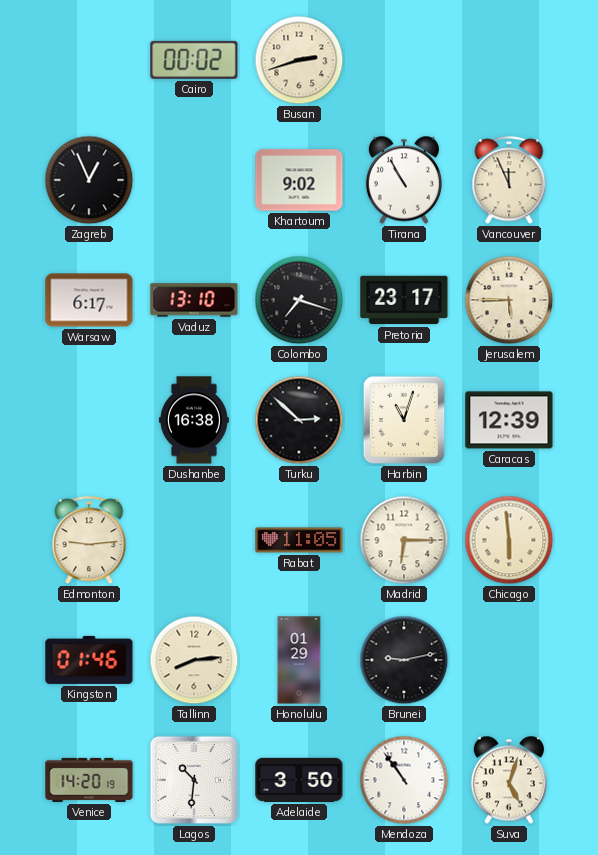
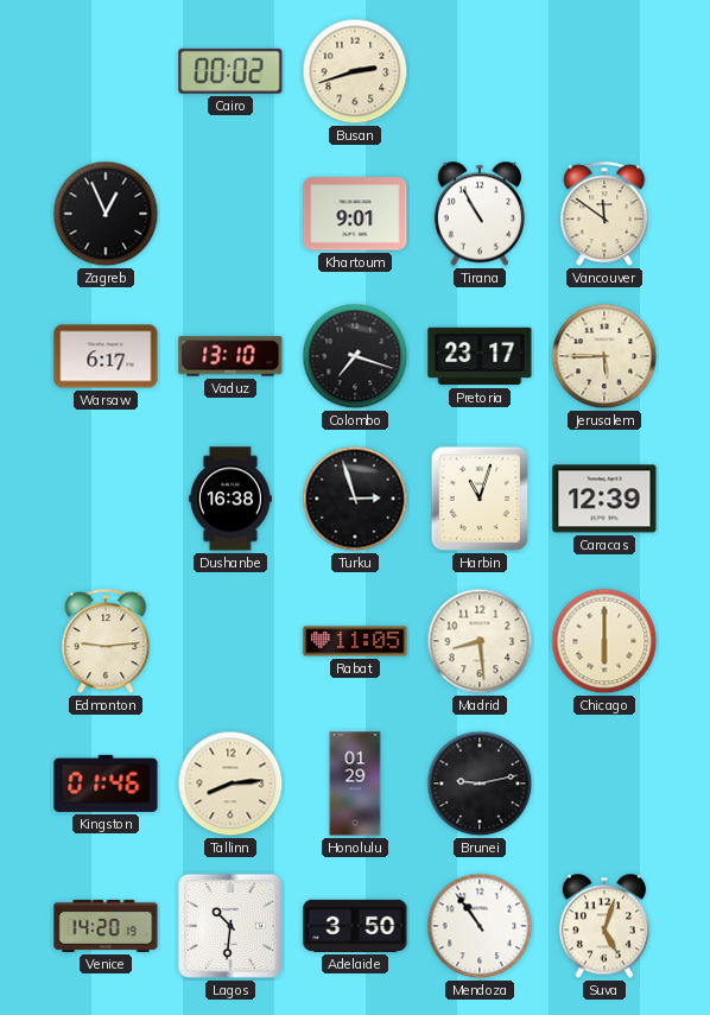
Khartoum: 9:02 -> 9:01
Vancouver: 11:56 -> 11:51
Turku: 2:52 -> 2:57
Madrid: 6:15 -> 8:29
Chicago: 5:59 -> 6:00
